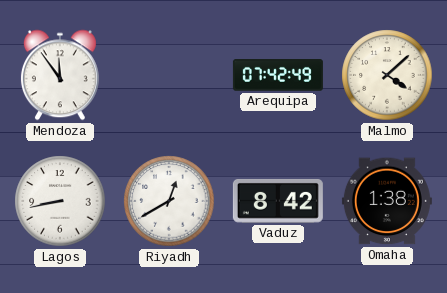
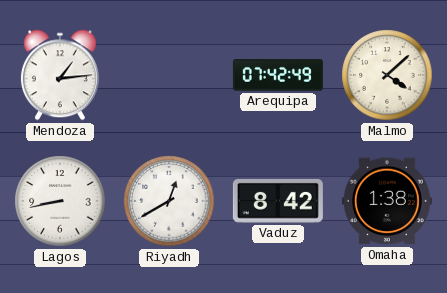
Mendoza: 11:54 -> 1:14
